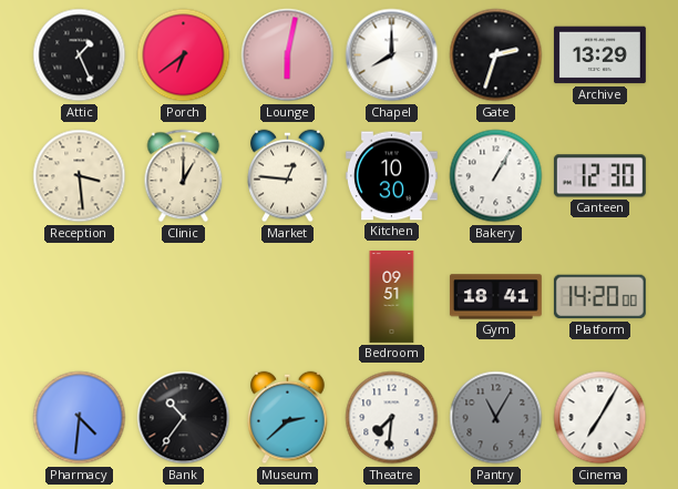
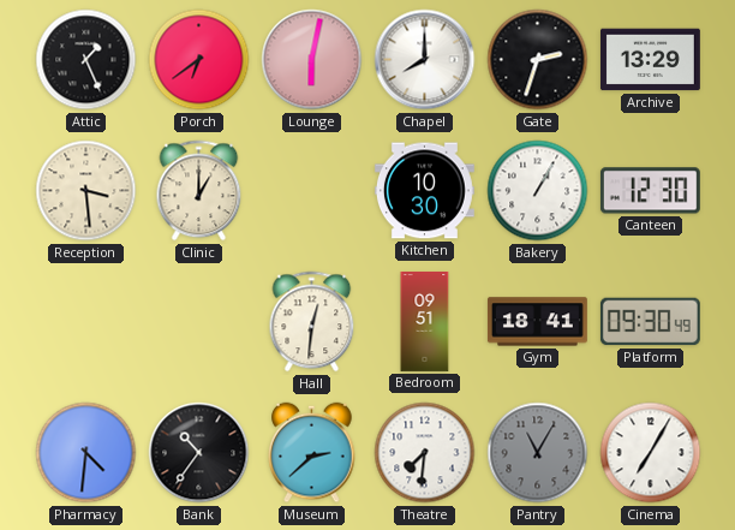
Market: 12:46 -> none
Hall: none -> 12:31
Platform: 14:20 -> 09:30
